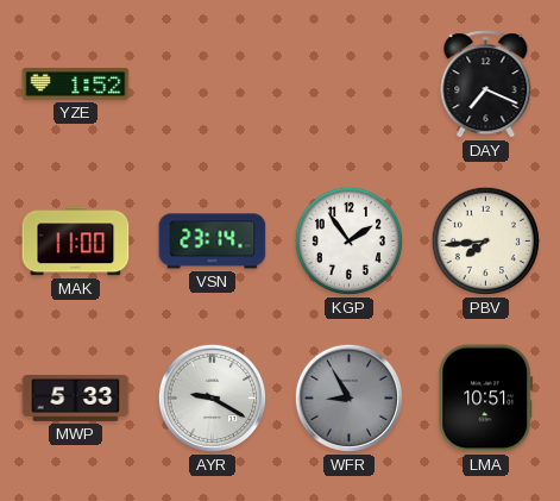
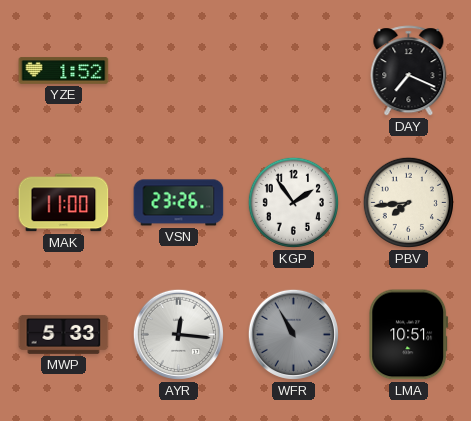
VSN: 23:14 -> 23:26
AYR: 9:20 -> 12:16
WFR: 8:55 -> 10:55
